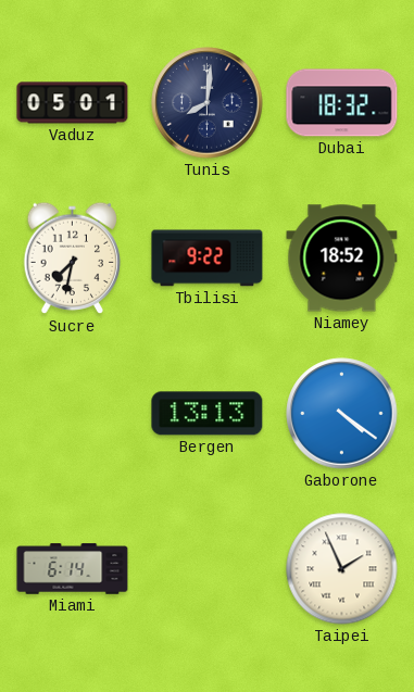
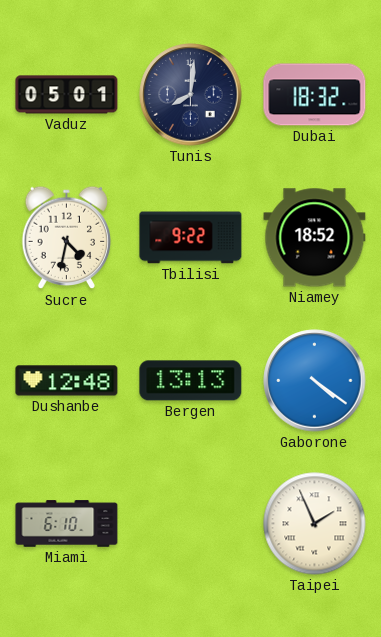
Sucre: 7:32 -> 4:32
Dushanbe: none -> 12:48
Miami: 6:14 -> 6:10
